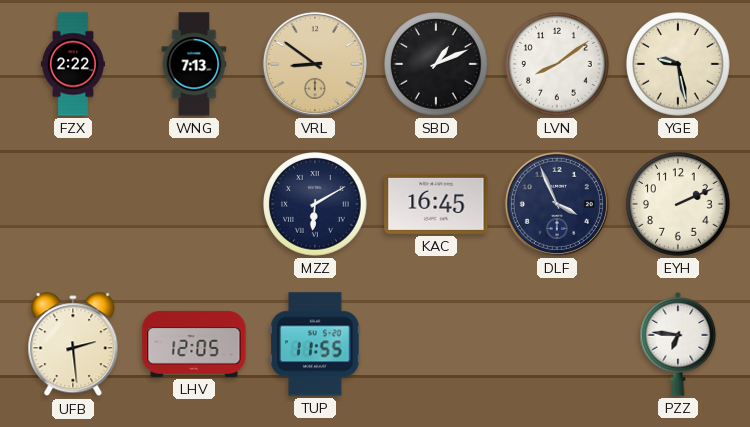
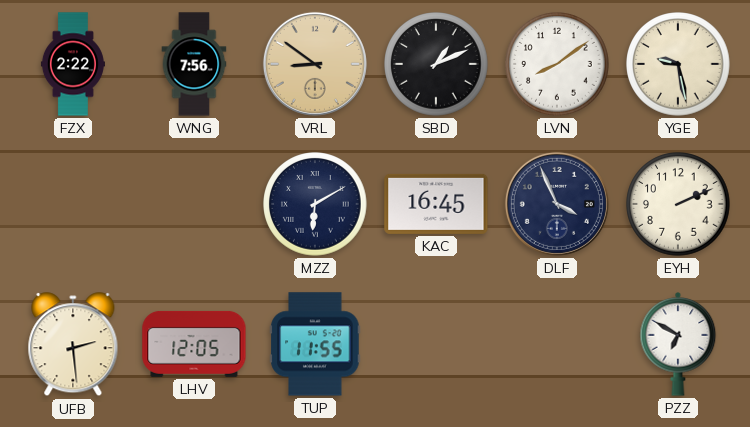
WNG: 7:13 -> 7:56
PZZ: 6:46 -> 6:50
